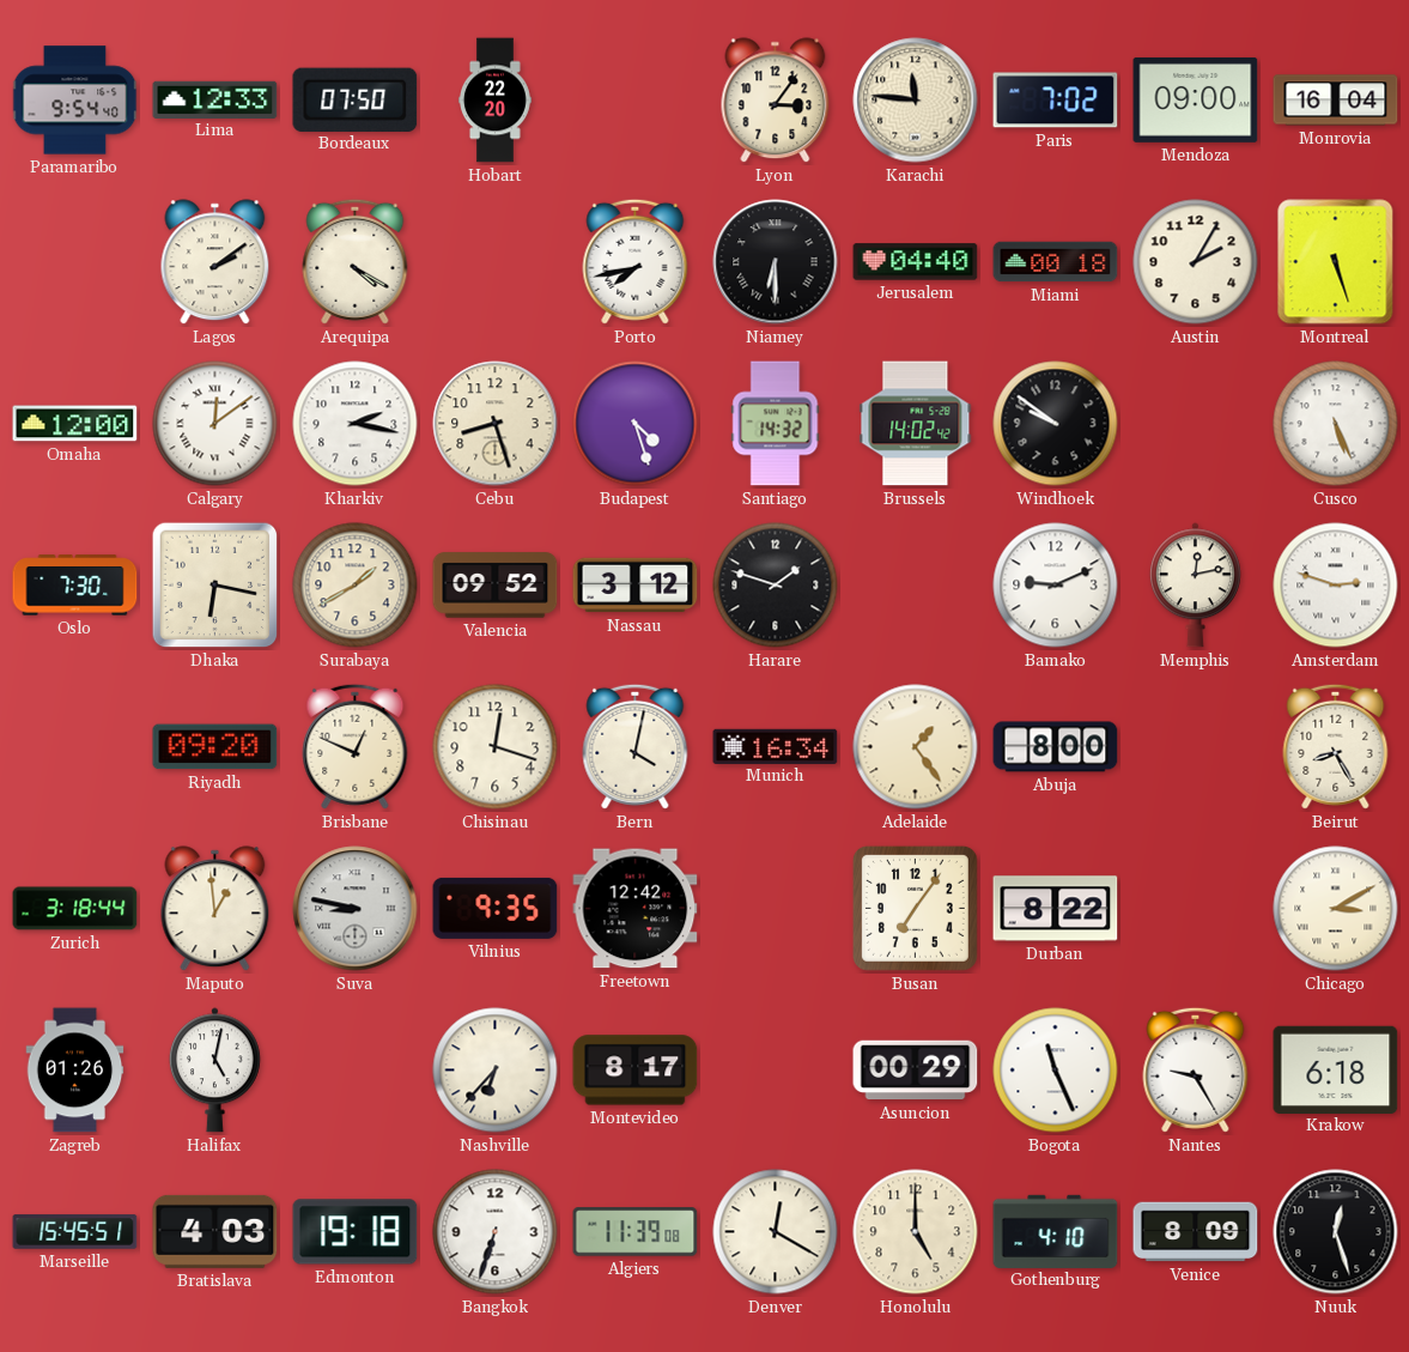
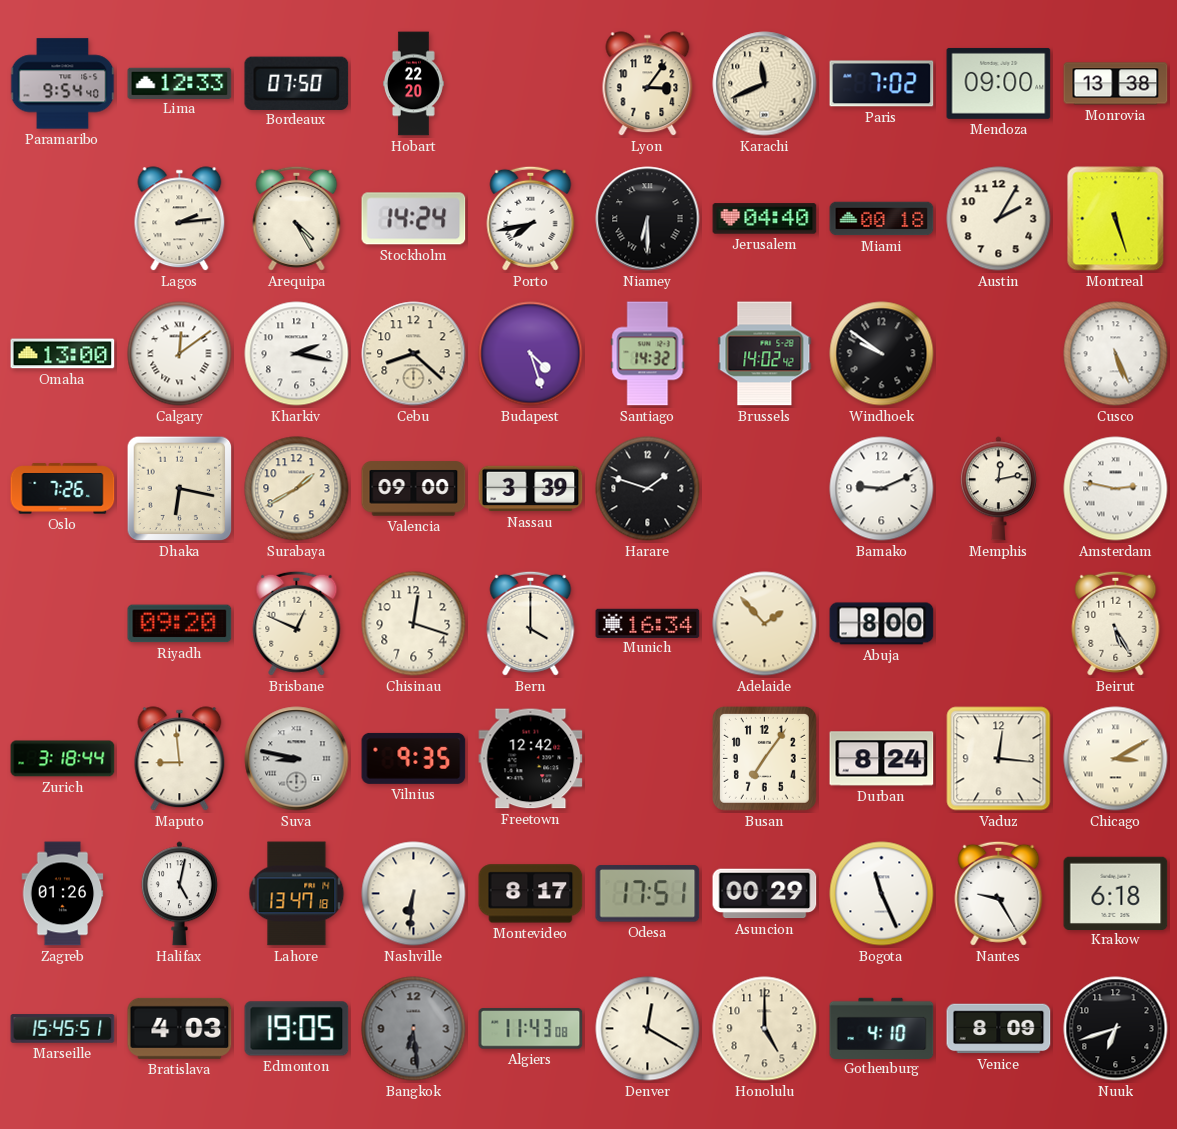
Karachi: 11:46 -> 11:41
Monrovia: 16:04 -> 13:38
Lagos: 2:09 -> 2:14
Arequipa: 4:20 -> 4:25
Stockholm: none -> 14:24
Omaha: 12:00 -> 13:00
Cebu: 8:27 -> 8:22
Oslo: 7:30 -> 7:26
Valencia: 09:52 -> 09:00
Nassau: 3:12 -> 3:39
Amsterdam: 2:48 -> 2:47
Bern: 4:02 -> 4:00
Adelaide: 1:24 -> 1:53
Beirut: 8:25 -> 5:25
Maputo: 12:59 -> 8:59
Durban: 8:22 -> 8:24
Vaduz: none -> 12:16
Lahore: none -> 13:47
Nashville: 6:37 -> 6:31
Odesa: none -> 17:51
Edmonton: 19:18 -> 19:05
Bangkok: 6:33 -> 6:29
Bangkok dial: white -> grey
Algiers: 11:39 -> 11:43
Nuuk: 12:27 -> 6:42
